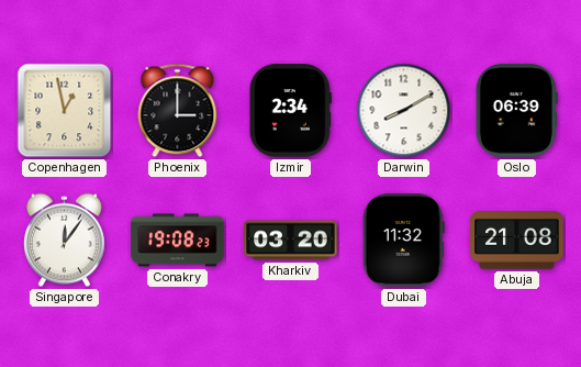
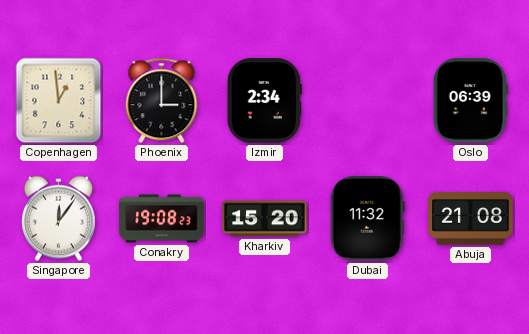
Copenhagen: 12:58 -> 12:59
Darwin: 8:10 -> none
Kharkiv: 03:20 -> 15:20
